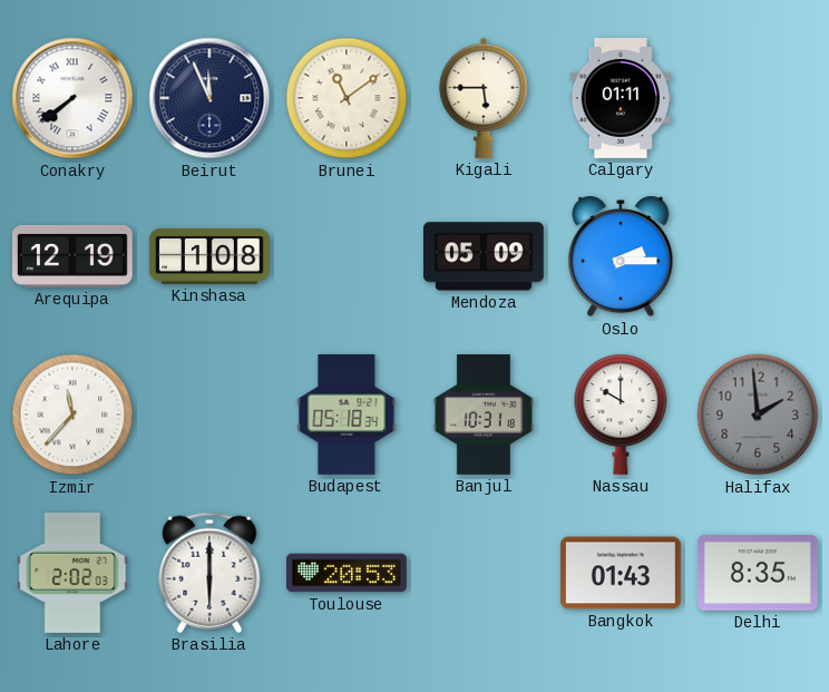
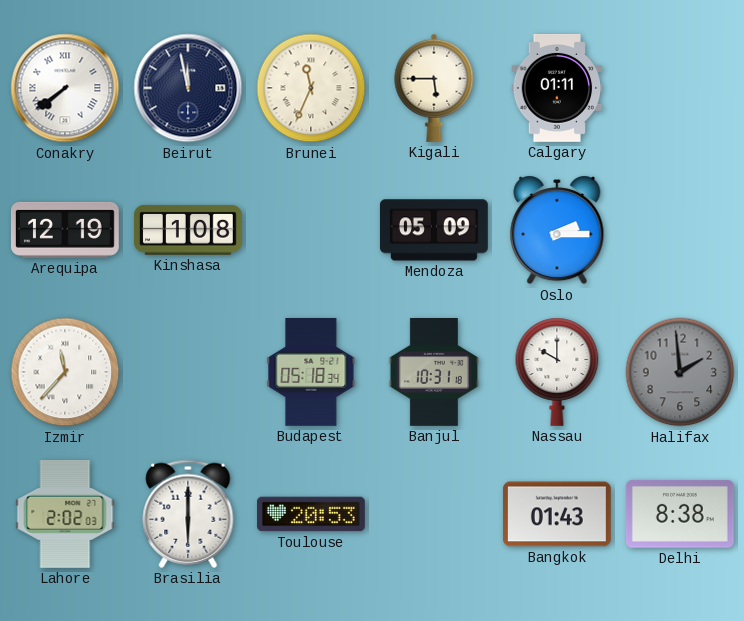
Beirut: 11:56 -> 11:58
Brunei: 11:09 -> 11:34
Delhi: 8:35 -> 8:38
